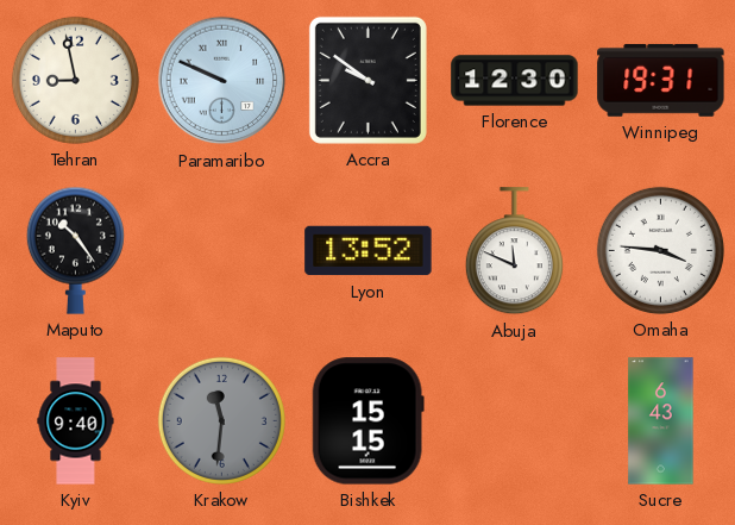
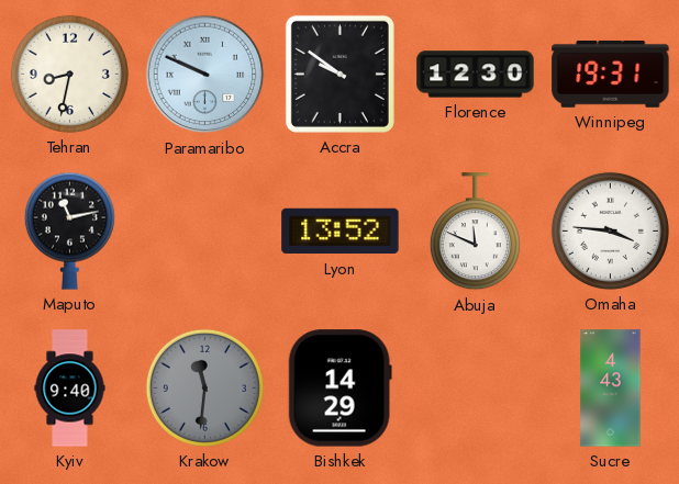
Tehran: 8:58 -> 8:32
Maputo: 10:24 -> 11:13
Bishkek: 15:15 -> 14:29
Sucre: 6:43 -> 4:43
